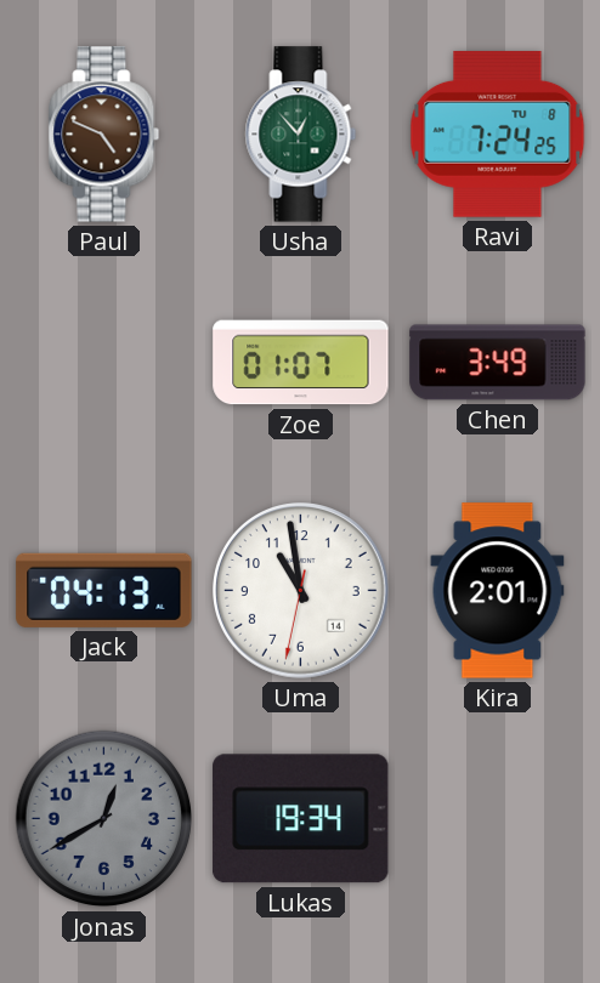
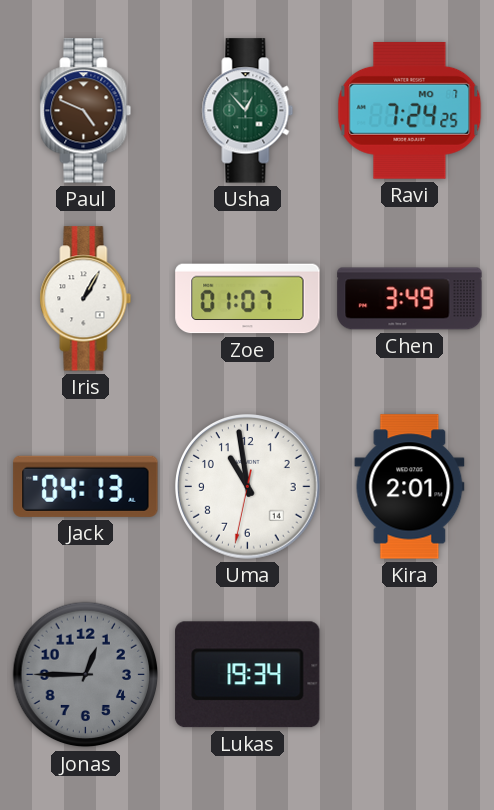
Ravi date: TU 8 -> MO 7
Iris: none -> 1:05
Jonas: 12:40 -> 12:45
